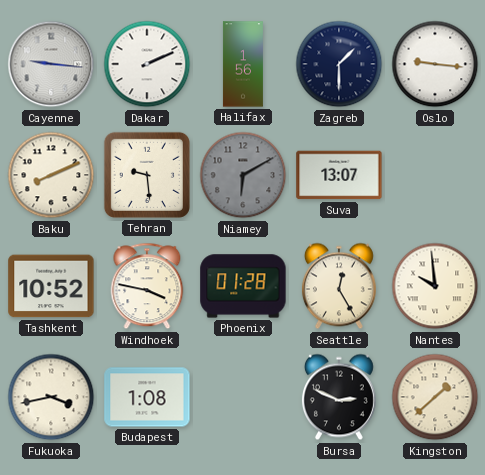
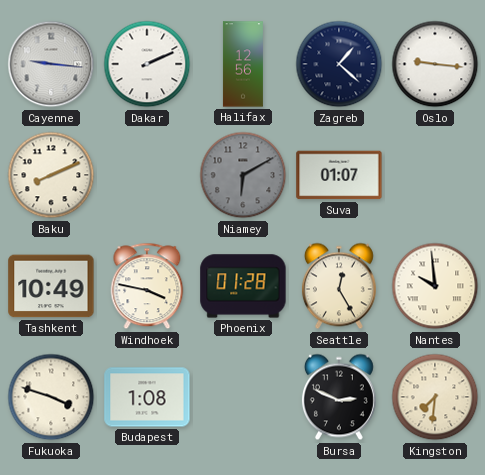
Halifax: 1:56 -> 12:56
Zagreb: 1:30 -> 1:22
Tehran: 9:29 -> none
Suva: 13:07 -> 01:07
Tashkent: 10:52 -> 10:49
Fukuoka: 3:43 -> 3:48
Kingston: 1:38 -> 7:31
